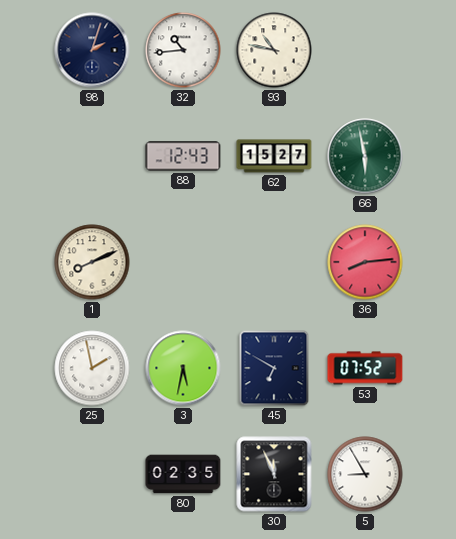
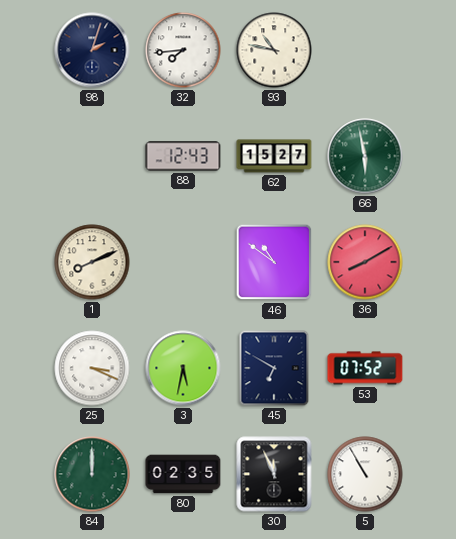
32: 10:44 -> 7:44
46: none -> 10:51
36: 8:14 -> 8:10
25: 1:58 -> 3:19
84: none -> 12:00
5: 8:55 -> 10:55
